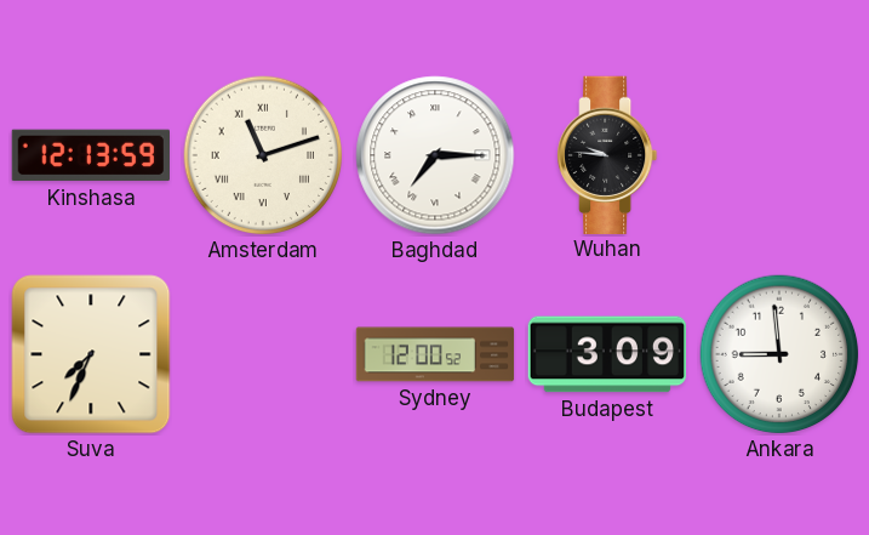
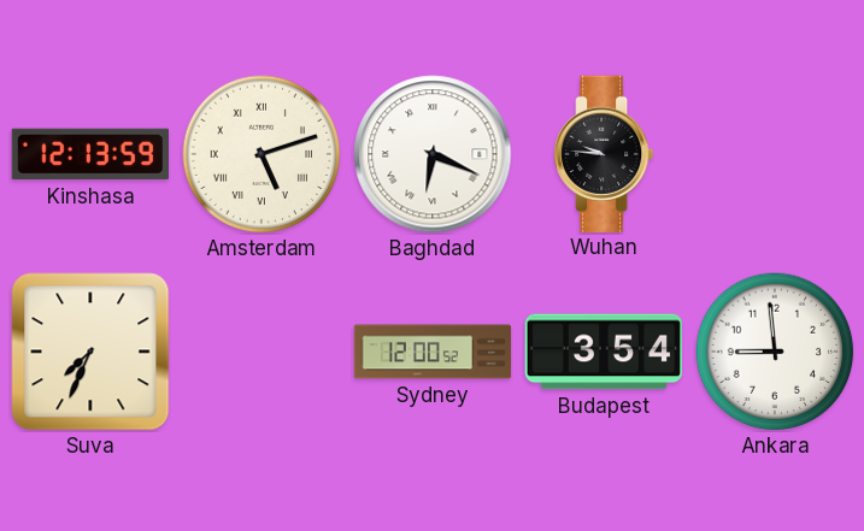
Amsterdam: 11:12 -> 5:12
Baghdad: 7:15 -> 6:19
Budapest: 3:09 -> 3:54
